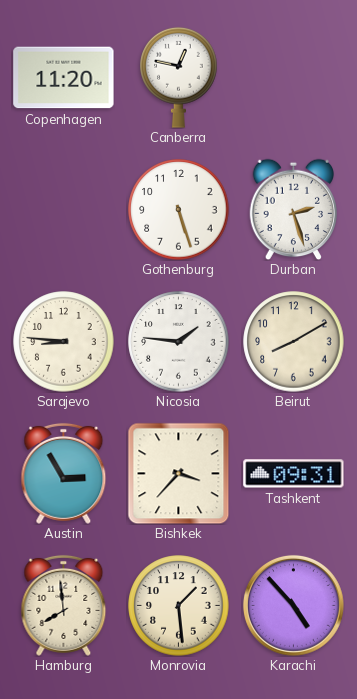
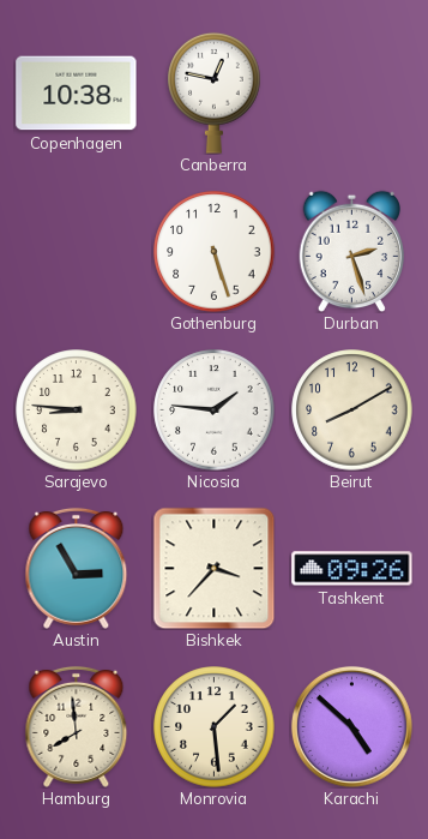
Copenhagen: 11:20 -> 10:38
Tashkent: 09:31 -> 09:26
Karachi: 4:53 -> 4:52
